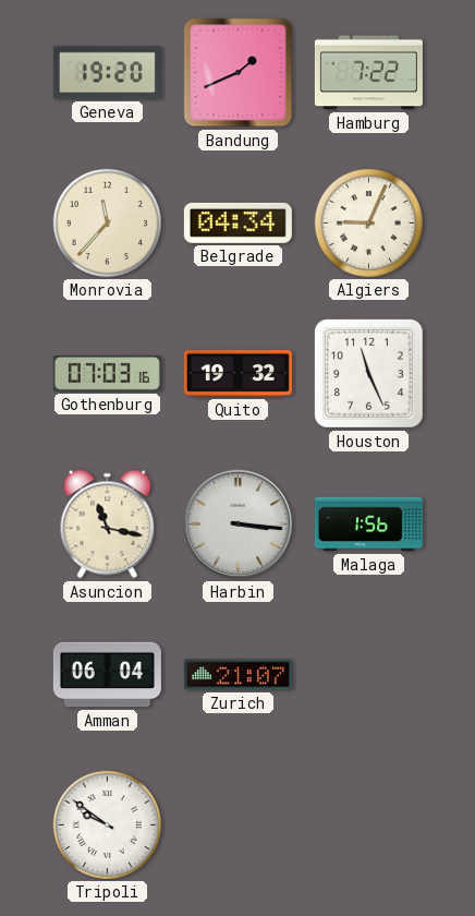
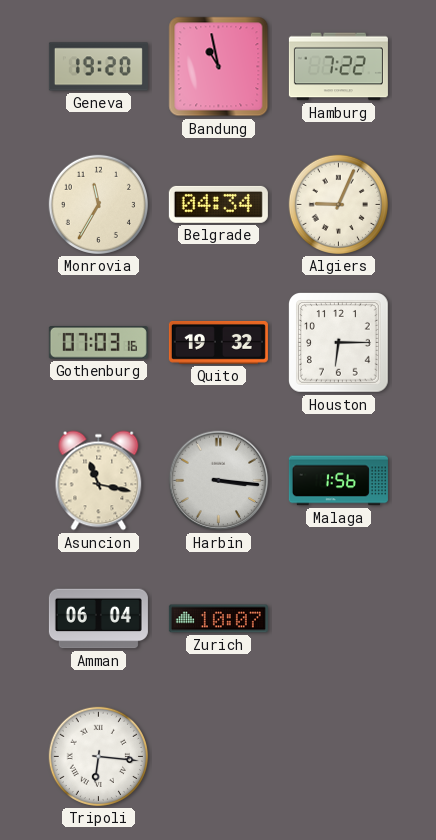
Bandung: 1:41 -> 10:58
Monrovia: 11:37 -> 11:35
Houston: 11:26 -> 6:15
Zurich: 21:07 -> 10:07
Tripoli: 9:51 -> 6:16
